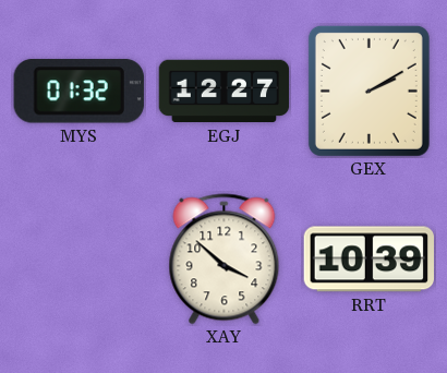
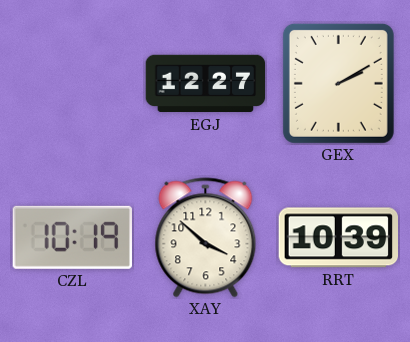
MYS: 01:32 -> none
CZL: none -> 10:19
